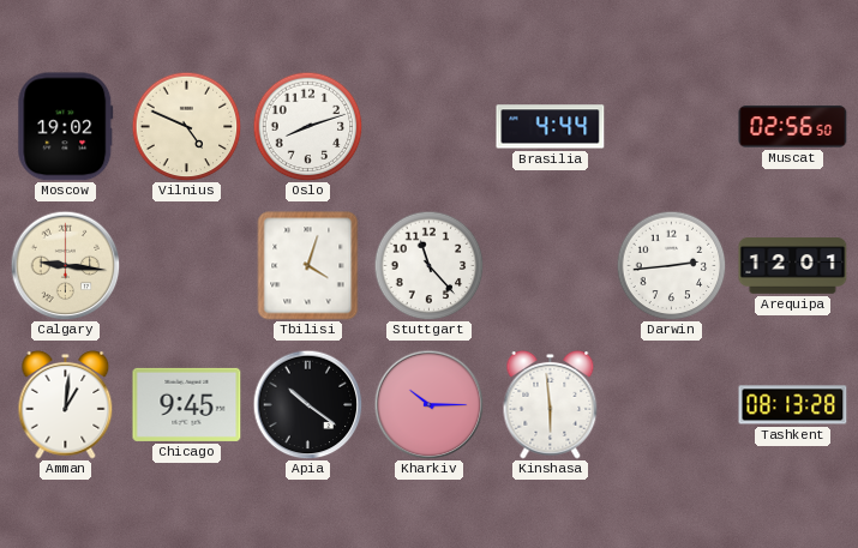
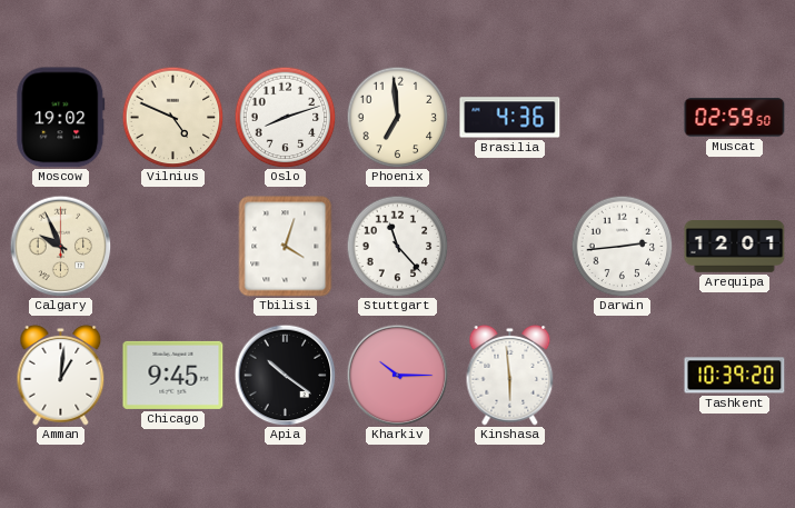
Phoenix: none -> 6:59
Brasilia: 4:44 -> 4:36
Muscat: 02:56 -> 02:59
Calgary: 9:16 -> 9:56
Tashkent: 08:13 -> 10:39
